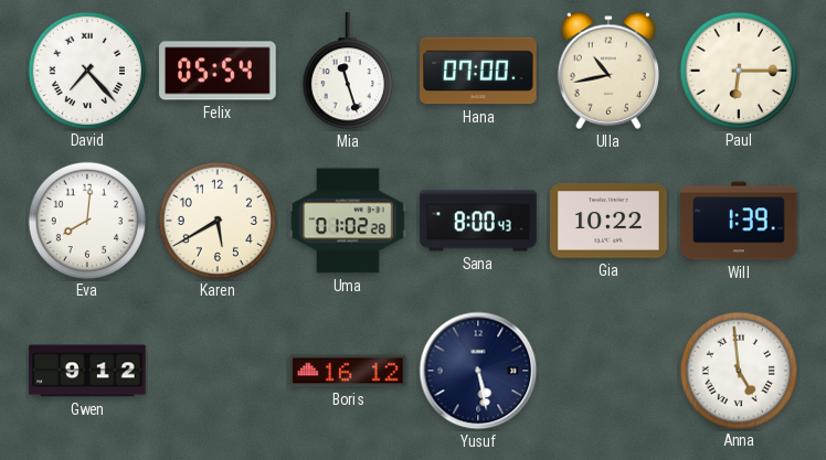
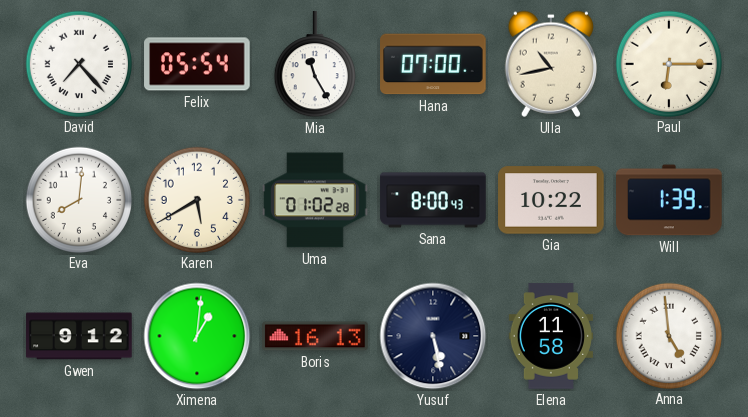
Mia: 11:27 -> 11:25
Ximena: none -> 1:01
Boris: 16:12 -> 16:13
Elena: none -> 11:58
